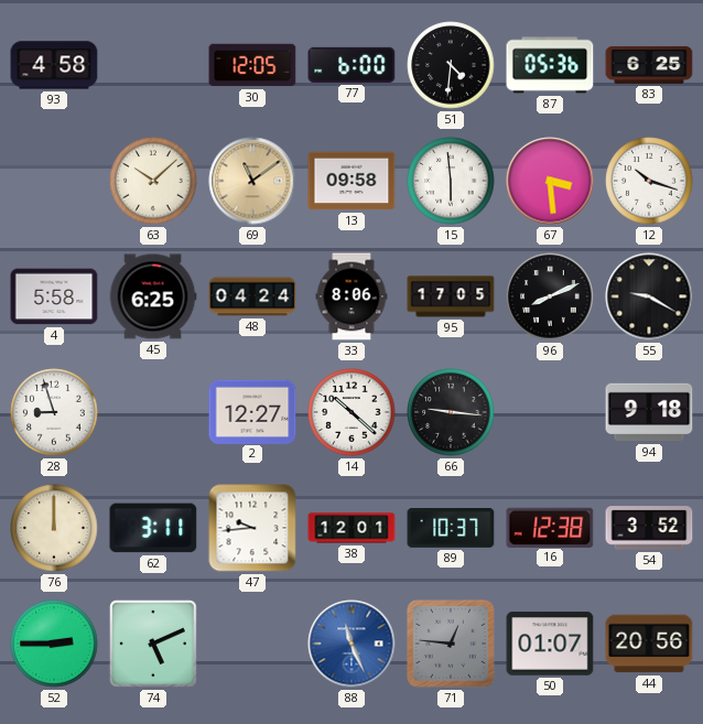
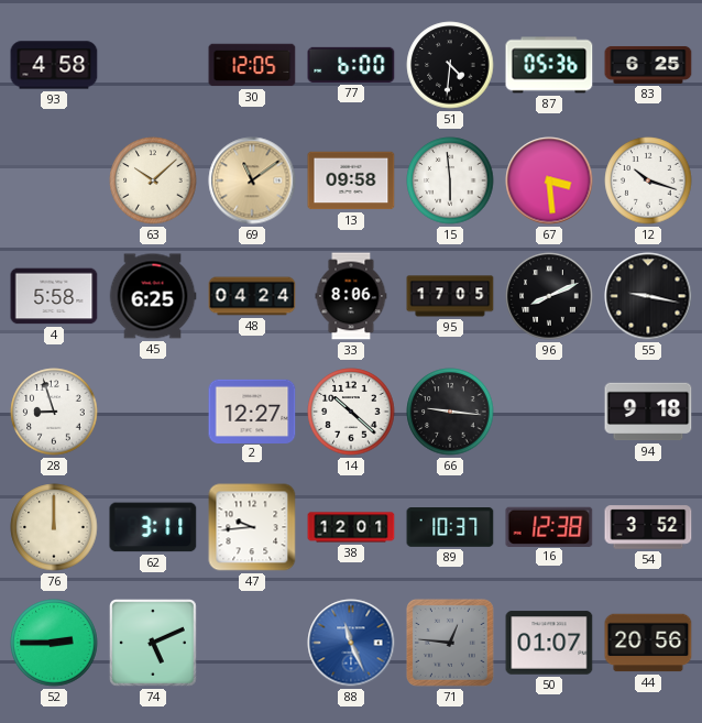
55: 9:20 -> 9:17
